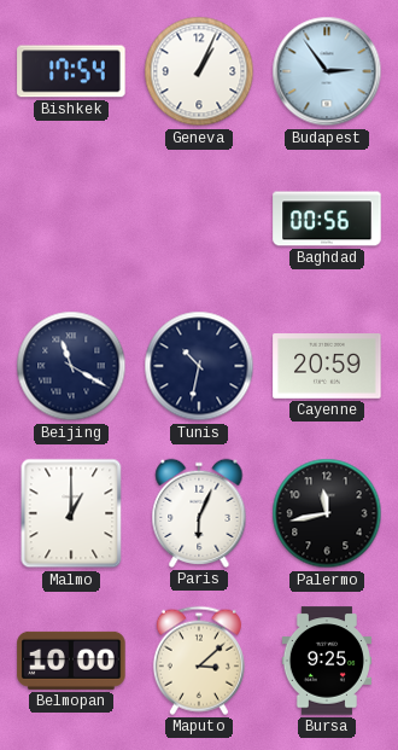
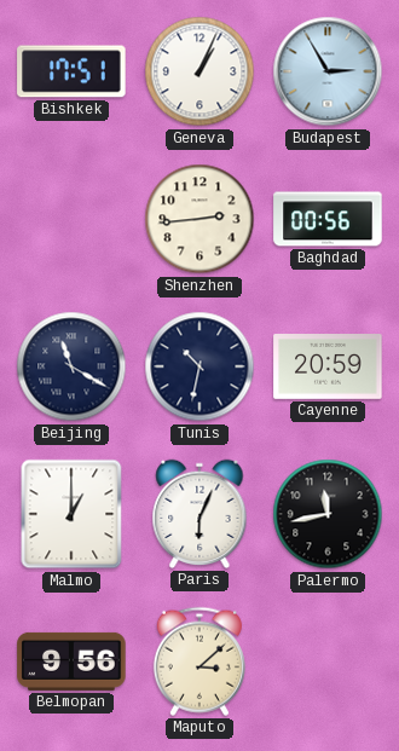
Bishkek: 17:54 -> 17:51
Budapest: 2:54 -> 2:55
Shenzhen: none -> 2:44
Belmopan: 10:00 -> 9:56
Bursa: 9:25 -> none
